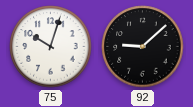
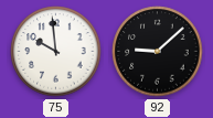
75: 10:03 -> 9:59
